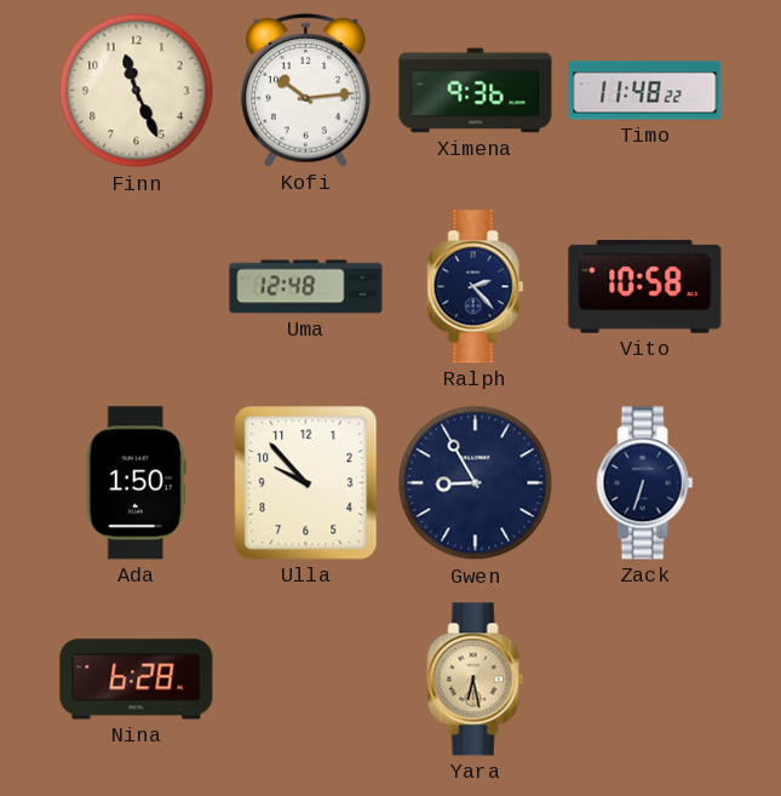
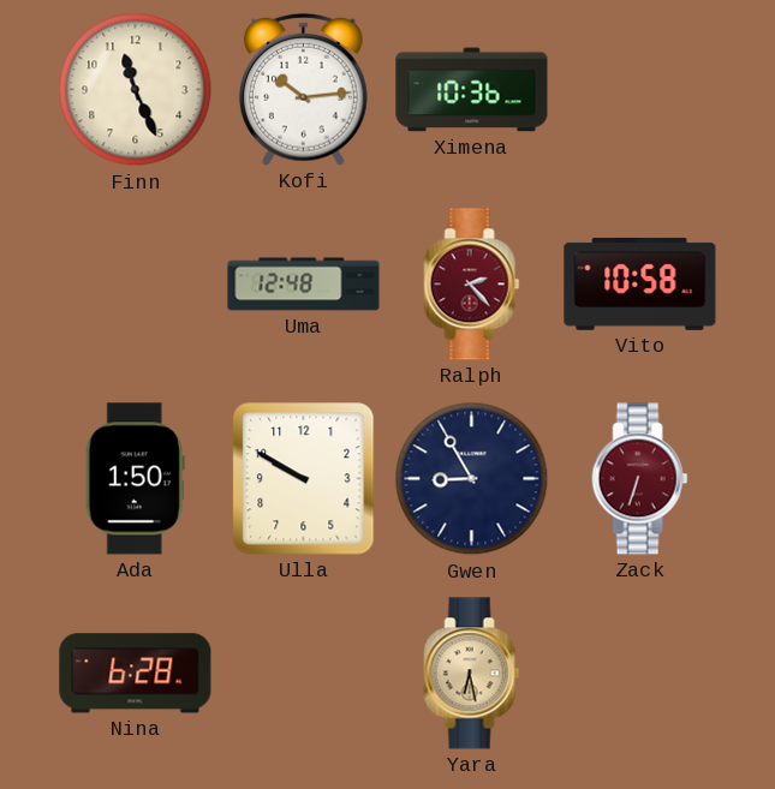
Ximena: 9:36 -> 10:36
Timo: 11:48 -> none
Ralph dial: navy -> burgundy
Ulla: 9:53 -> 9:50
Zack dial: navy -> burgundy
